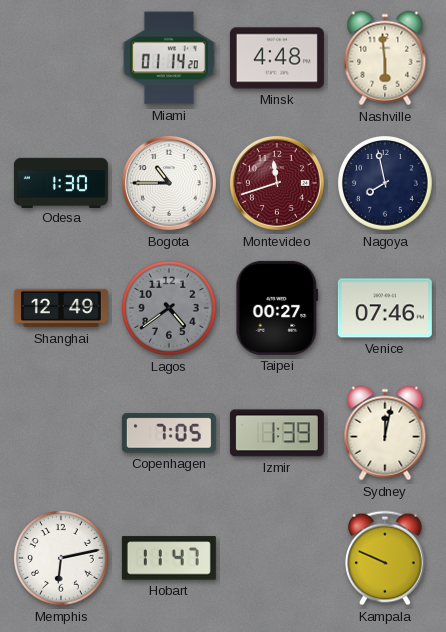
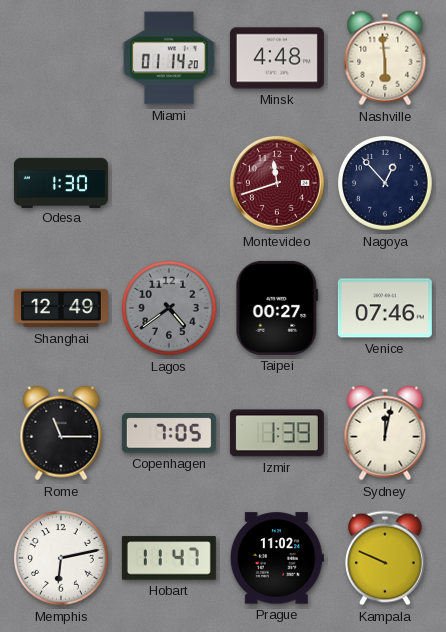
Bogota: 10:45 -> none
Nagoya: 7:58 -> 12:53
Rome: none -> 11:15
Prague: none -> 11:02
